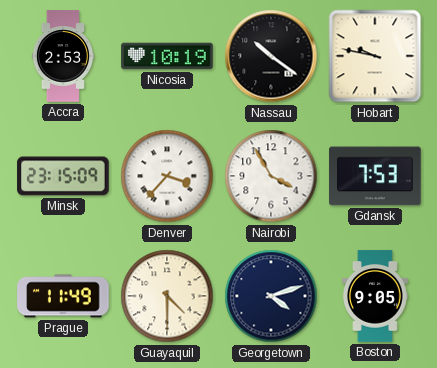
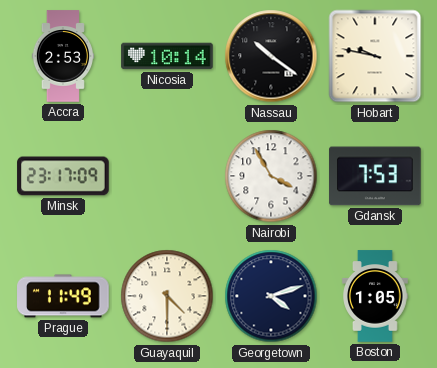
Nicosia: 10:19 -> 10:14
Minsk: 23:15 -> 23:17
Denver: 3:37 -> none
Boston: 9:05 -> 1:05
